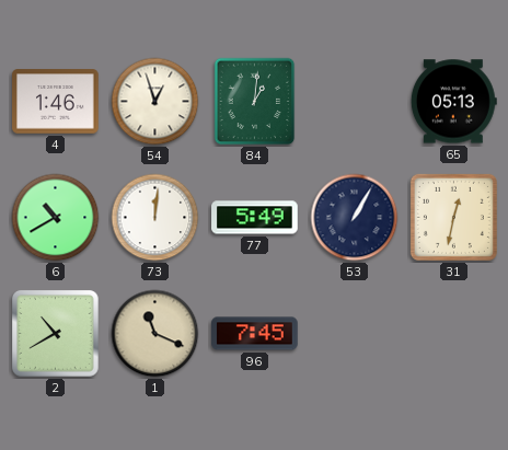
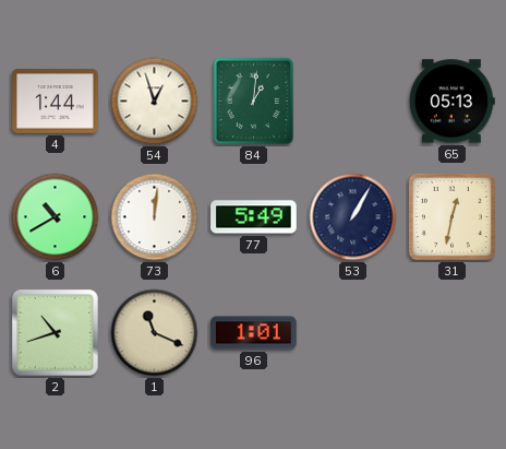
4: 1:46 -> 1:44
2: 10:40 -> 10:42
96: 7:45 -> 1:01
